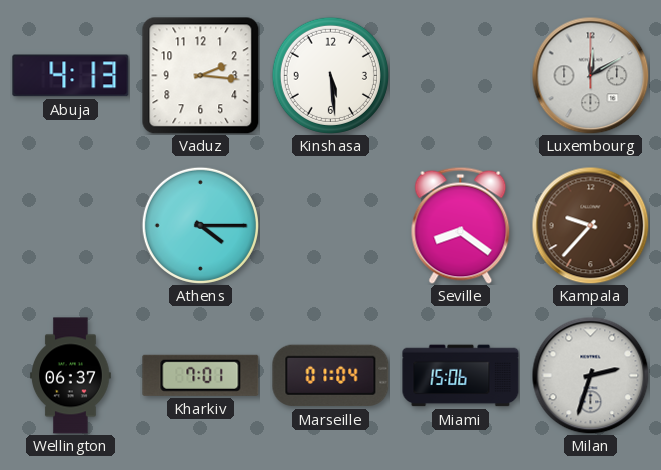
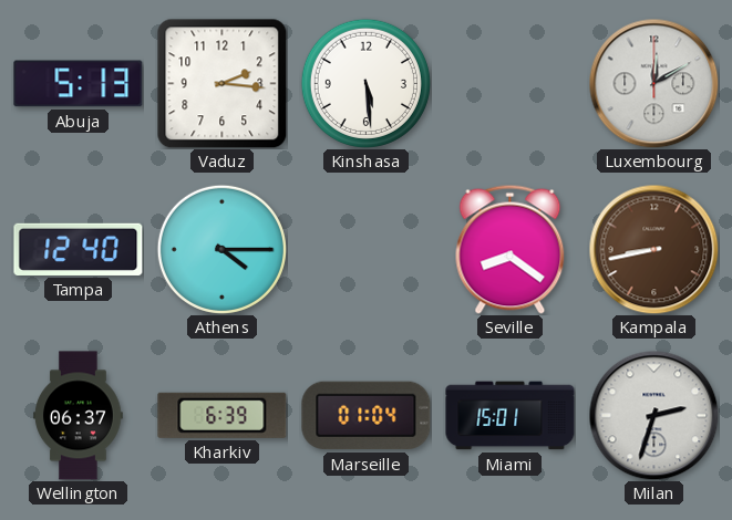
Abuja: 4:13 -> 5:13
Tampa: none -> 12:40
Kampala: 9:37 -> 8:43
Kharkiv: 7:01 -> 6:39
Miami: 15:06 -> 15:01
